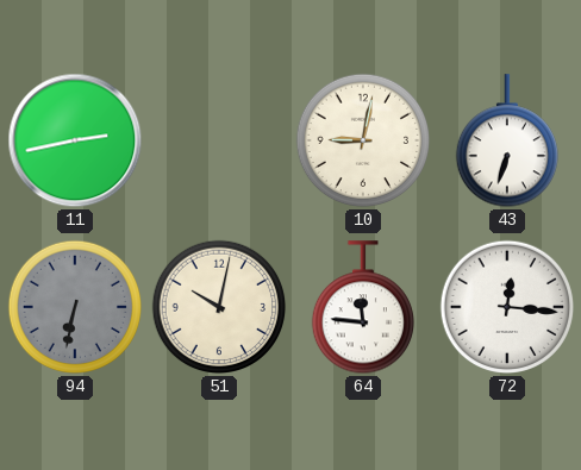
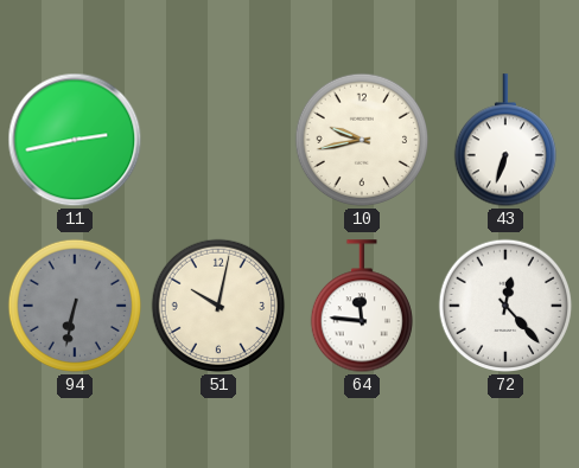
10: 9:02 -> 9:43
72: 12:16 -> 12:23
